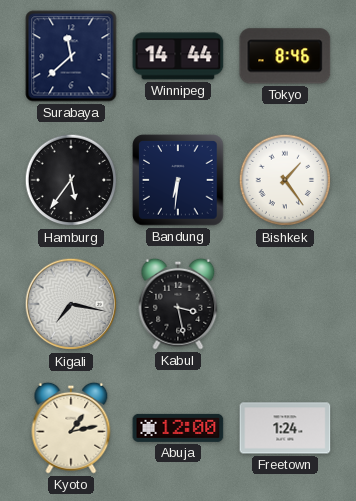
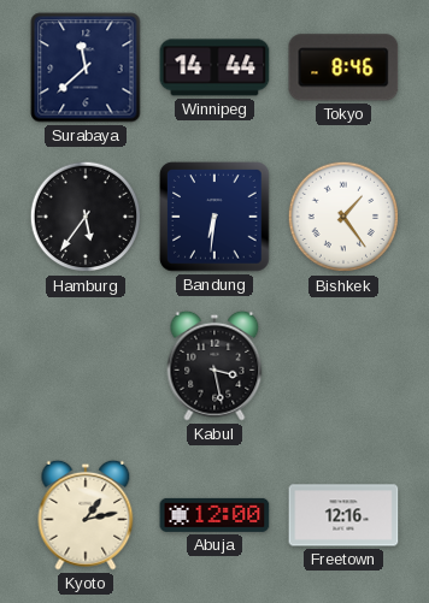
Kigali: 7:17 -> none
Freetown: 1:24 -> 12:16
